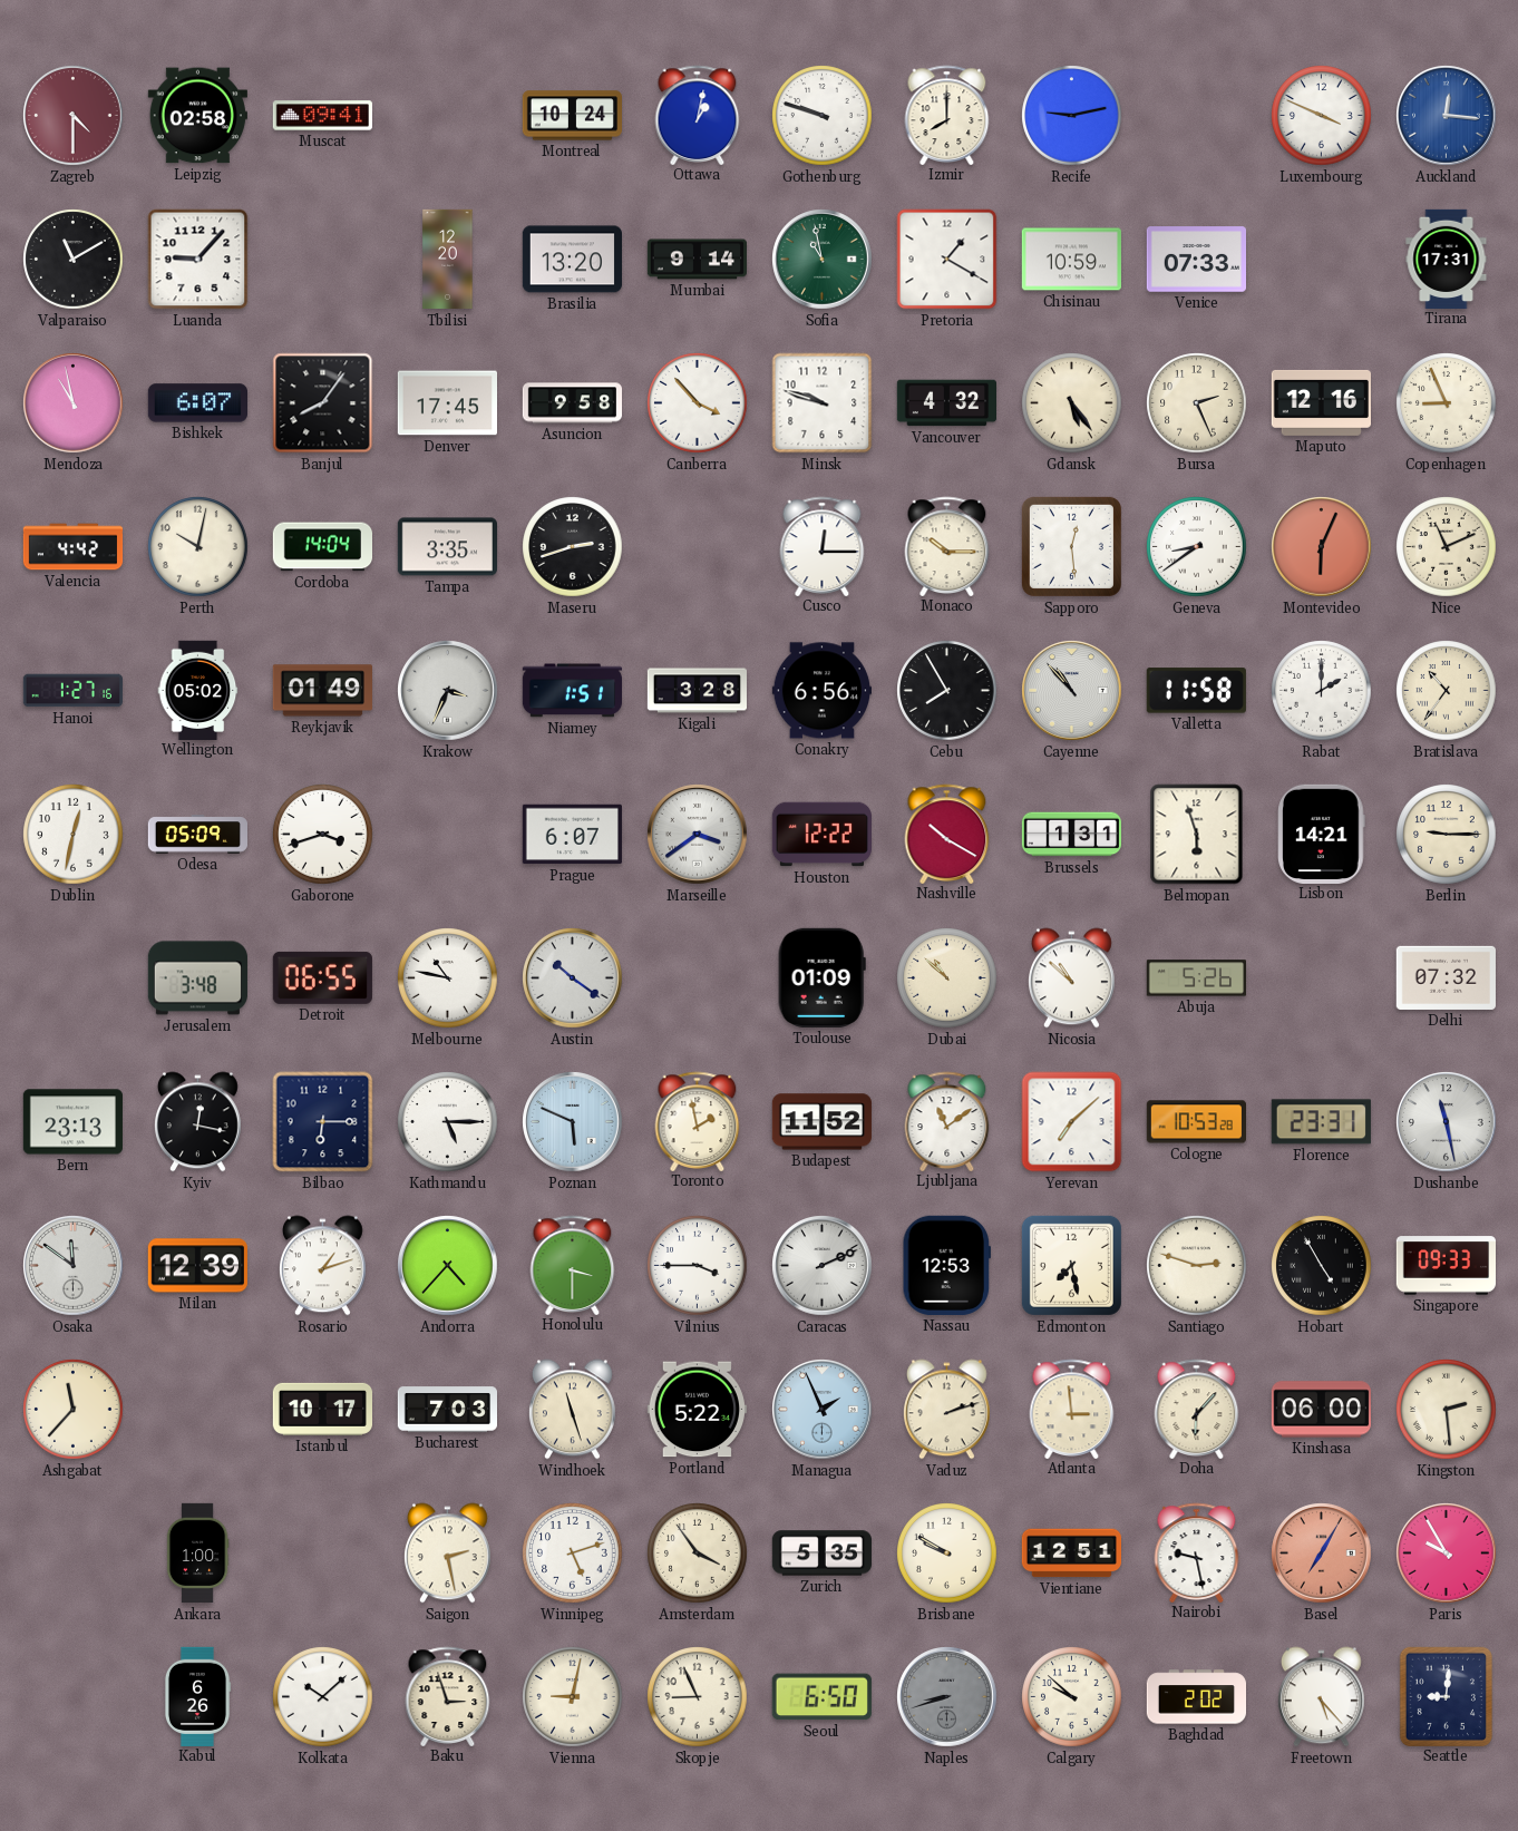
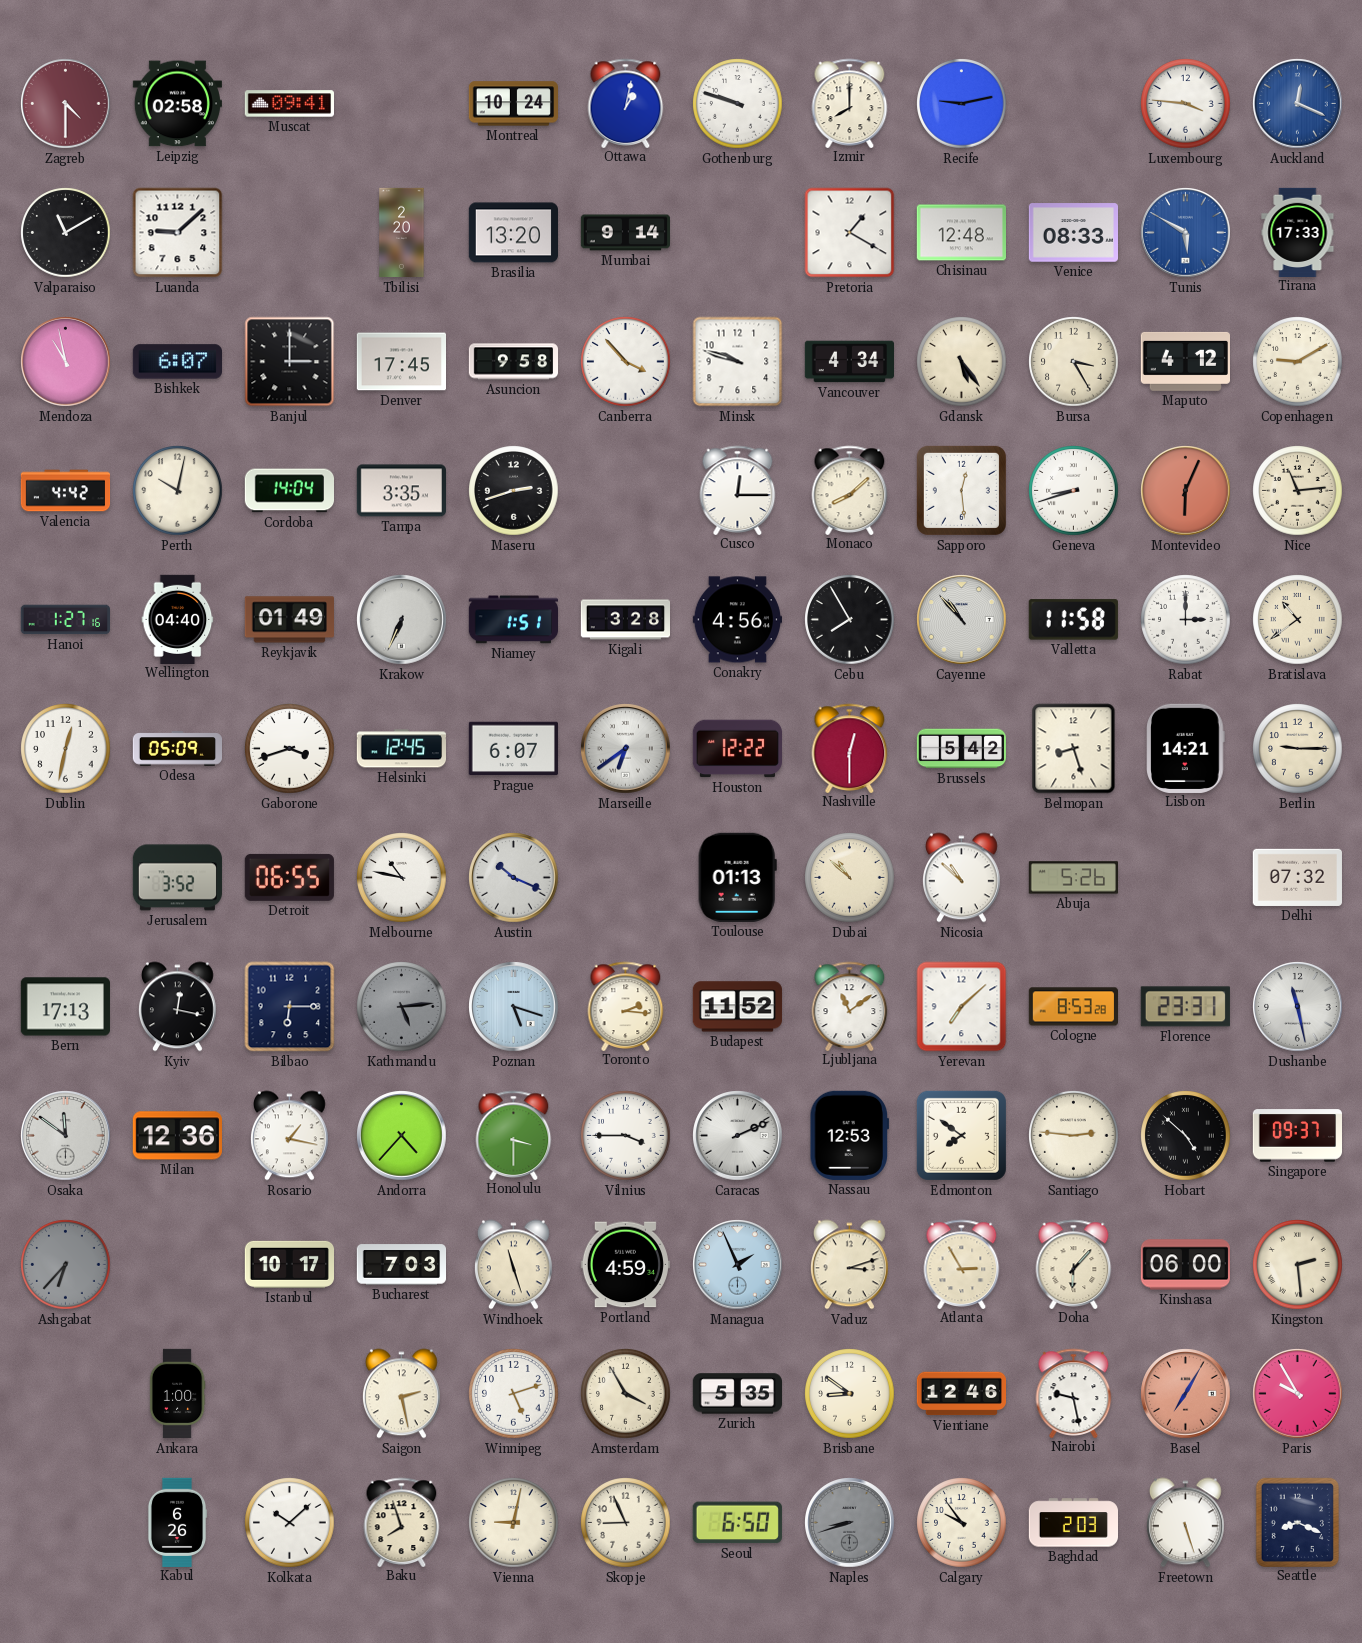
Luxembourg: 3:49 -> 3:46
Auckland: 12:16 -> 12:19
Luanda: 9:07 -> 9:08
Tbilisi: 12:20 -> 2:20
Sofia: 10:58 -> none
Chisinau: 10:59 -> 12:48
Venice: 07:33 -> 08:33
Tunis: none -> 5:50
Tirana: 17:31 -> 17:33
Banjul: 8:06 -> 3:00
Vancouver: 4:32 -> 4:34
Bursa: 2:26 -> 3:25
Maputo: 12:16 -> 4:12
Copenhagen: 8:56 -> 9:10
Monaco: 10:15 -> 8:08
Geneva: 8:39 -> 8:42
Nice: 11:11 -> 11:14
Wellington: 05:02 -> 04:40
Krakow: 3:34 -> 6:34
Conakry: 6:56 -> 4:56
Rabat: 2:00 -> 3:00
Bratislava: 10:36 -> 10:39
Helsinki: none -> 12:45
Marseille: 3:39 -> 6:39
Nashville: 10:20 -> 12:30
Brussels: 1:31 -> 5:42
Belmopan: 5:57 -> 8:27
Jerusalem: 3:48 -> 3:52
Austin: 10:21 -> 10:19
Toulouse: 01:09 -> 01:13
Bern: 23:13 -> 17:13
Kathmandu: 5:15 -> 5:14
Kathmandu dial: white -> grey
Poznan: 5:49 -> 5:18
Toronto: 1:58 -> 2:16
Cologne: 10:53 -> 8:53
Milan: 12:39 -> 12:36
Rosario: 1:12 -> 1:17
Edmonton: 7:28 -> 7:51
Santiago: 2:48 -> 2:46
Hobart: 4:55 -> 4:52
Singapore: 09:33 -> 09:37
Ashgabat: 11:37 -> 6:37
Ashgabat dial: cream -> grey
Portland: 5:22 -> 4:59
Vaduz: 2:12 -> 3:12
Atlanta: 2:59 -> 2:55
Amsterdam: 3:54 -> 3:55
Brisbane: 9:50 -> 8:51
Vientiane: 12:51 -> 12:46
Baku: 2:57 -> 7:57
Calgary: 9:52 -> 9:54
Baghdad: 2:02 -> 2:03
Freetown: 5:23 -> 5:27
Seattle: 9:01 -> 8:19
